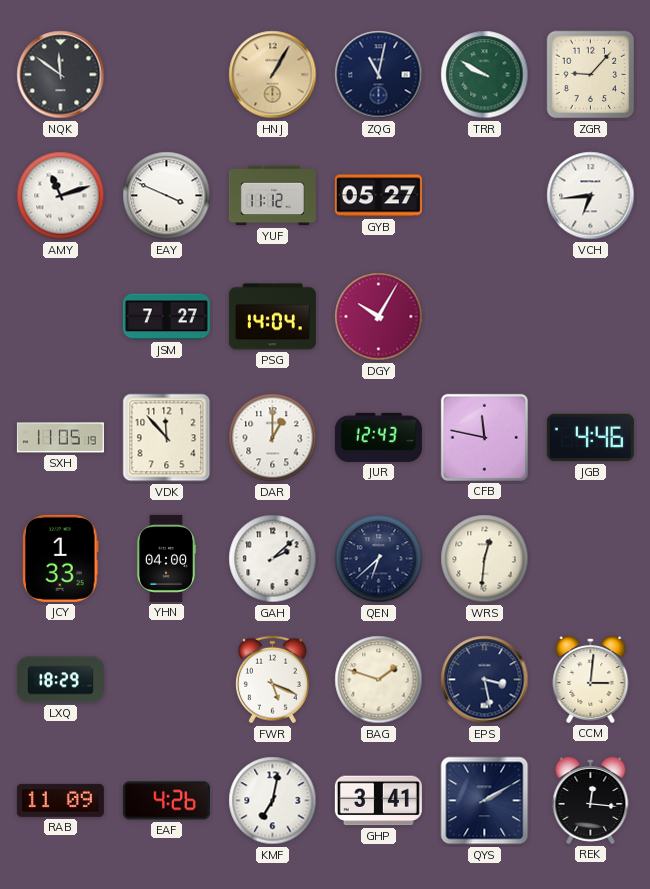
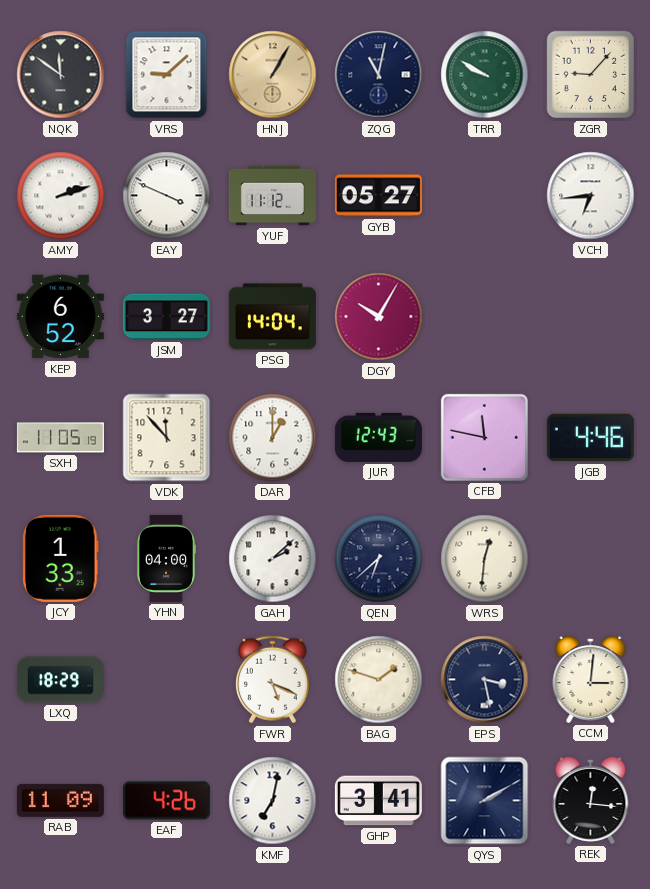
VRS: none -> 9:08
AMY: 11:12 -> 2:12
KEP: none -> 6:52
JSM: 7:27 -> 3:27
